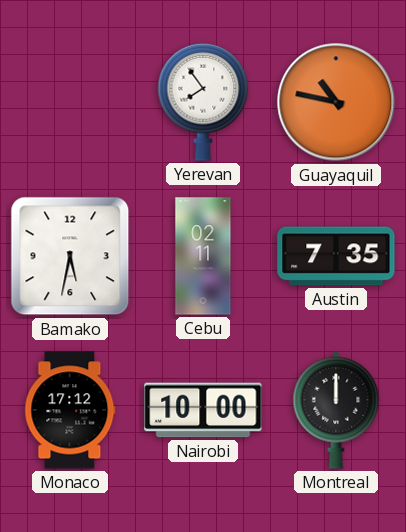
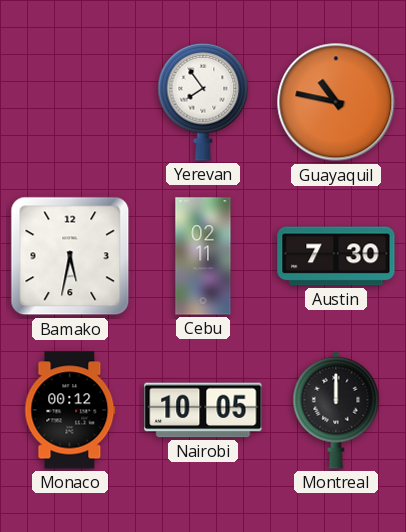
Austin: 7:35 -> 7:30
Monaco: 17:12 -> 00:12
Nairobi: 10:00 -> 10:05
